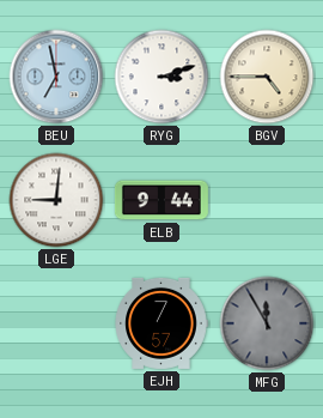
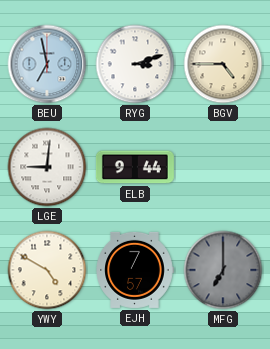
YWY: none -> 4:50
MFG: 11:55 -> 7:00
